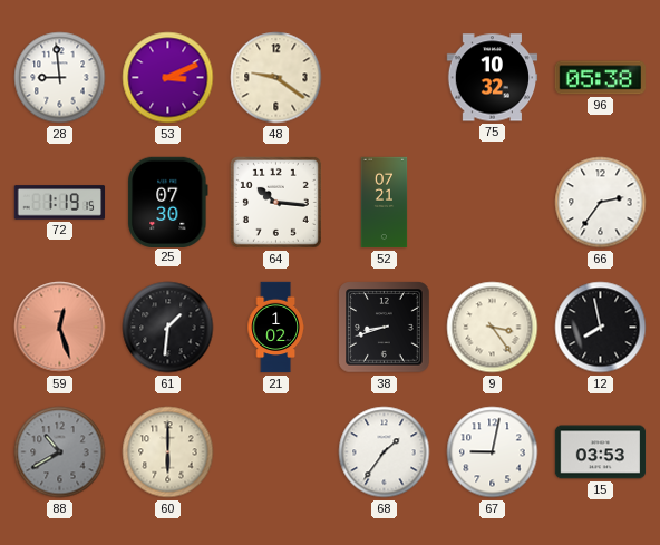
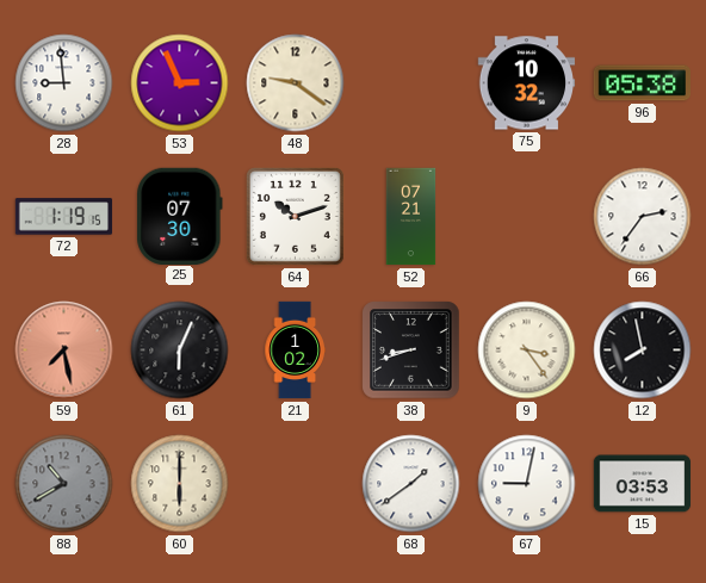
53: 3:11 -> 2:56
64: 10:16 -> 10:12
59: 12:27 -> 7:28
61: 1:31 -> 6:04
68: 1:36 -> 1:39
